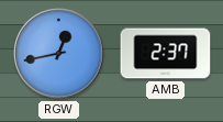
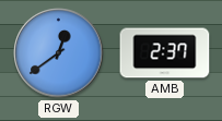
RGW: 12:43 -> 12:39
